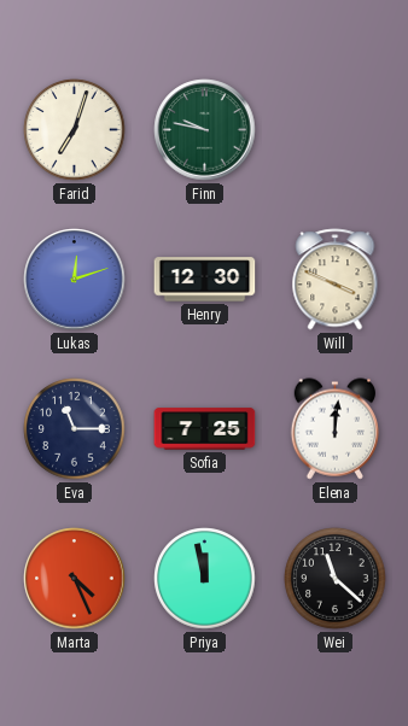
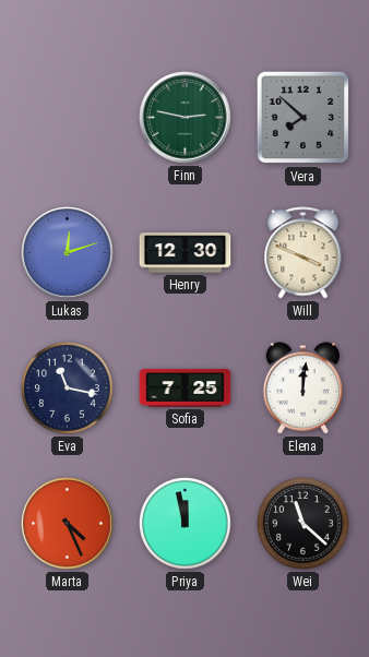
Farid: 7:03 -> none
Finn: 9:47 -> 2:47
Vera: none -> 7:52
Eva: 11:15 -> 11:17
